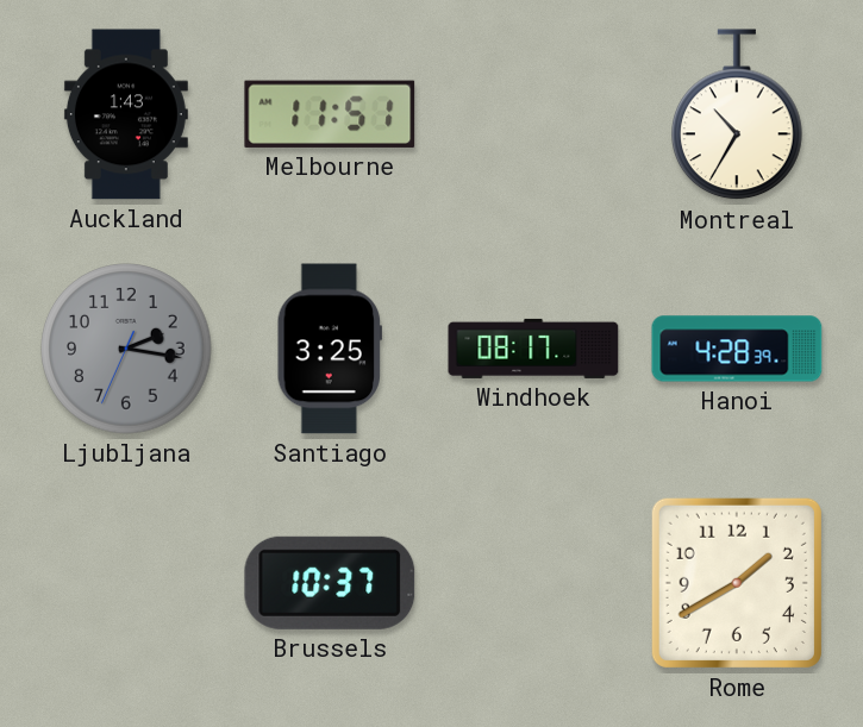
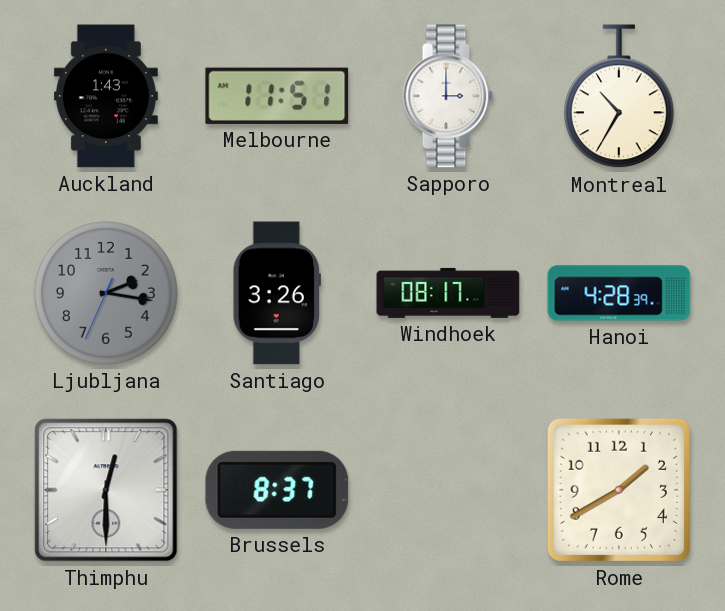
Sapporo: none -> 3:00
Santiago: 3:25 -> 3:26
Thimphu: none -> 12:30
Brussels: 10:37 -> 8:37
